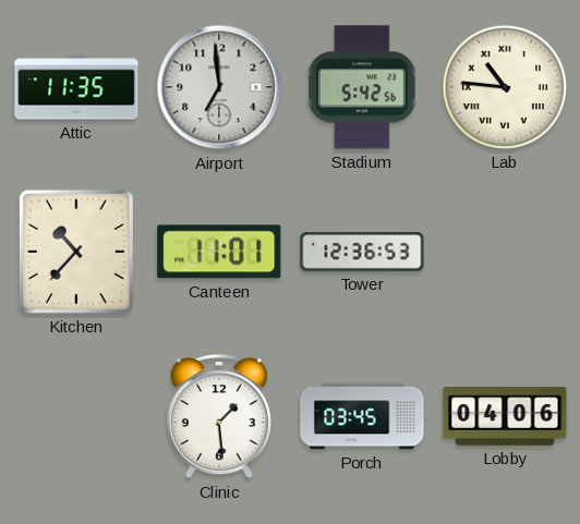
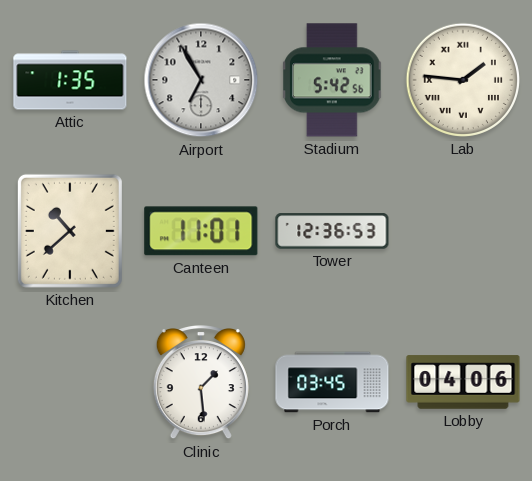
Attic: 11:35 -> 1:35
Airport: 6:59 -> 6:55
Lab: 10:46 -> 1:46
Kitchen: 10:37 -> 10:38
